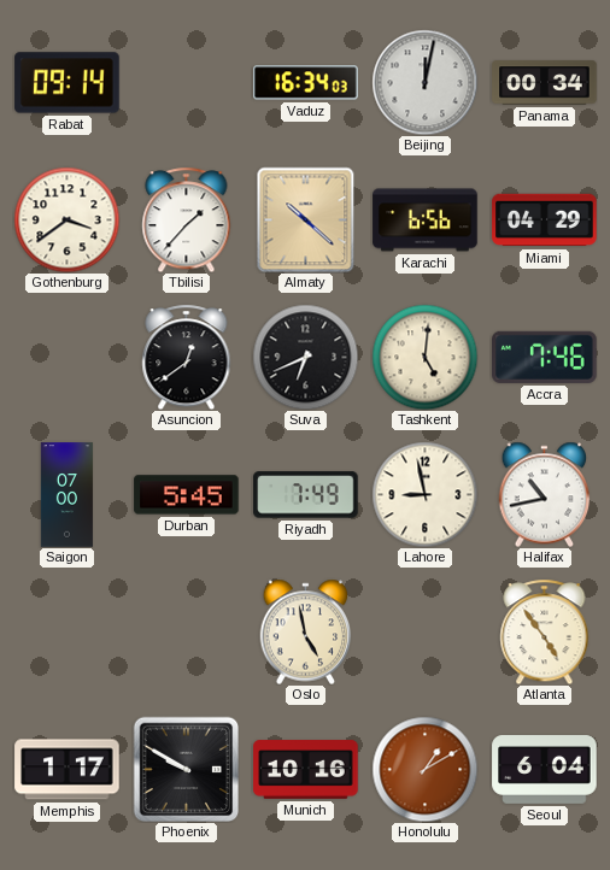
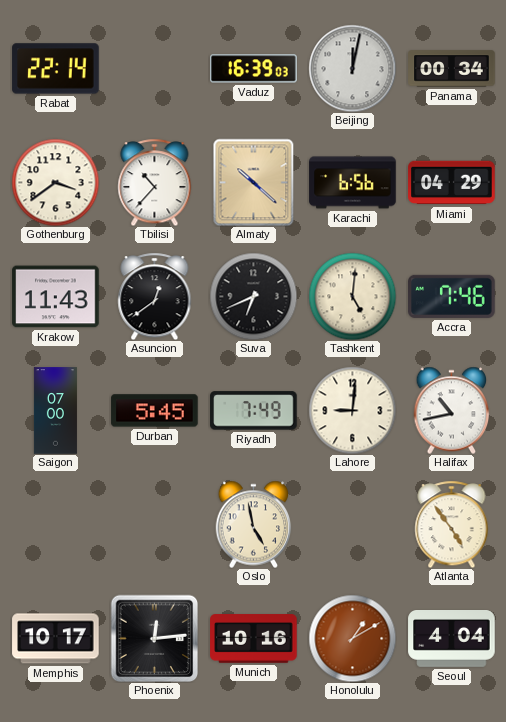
Rabat: 09:14 -> 22:14
Vaduz: 16:34 -> 16:39
Tbilisi: 1:37 -> 10:37
Krakow: none -> 11:43
Lahore: 8:58 -> 9:01
Memphis: 1:17 -> 10:17
Phoenix: 9:50 -> 12:14
Seoul: 6:04 -> 4:04
